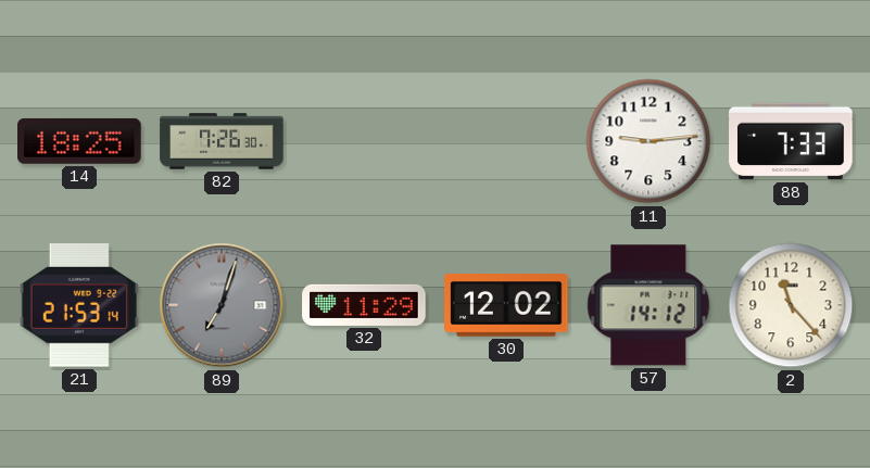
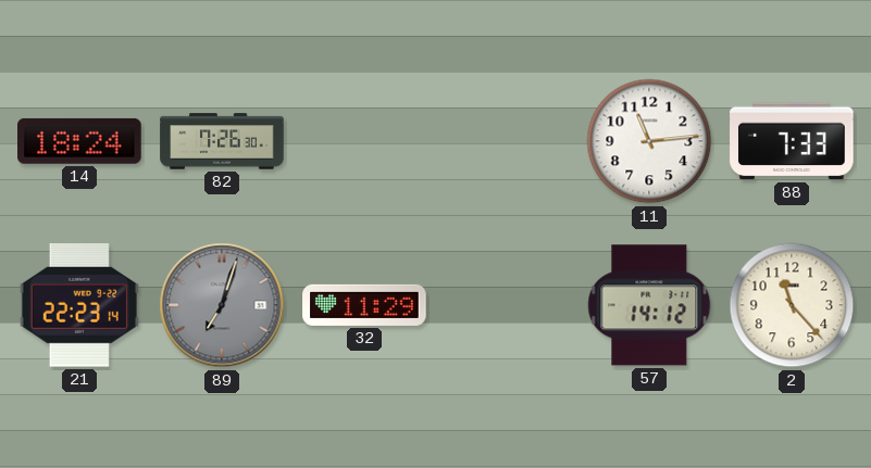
14: 18:25 -> 18:24
11: 9:14 -> 11:14
21: 21:53 -> 22:23
30: 12:02 -> none
